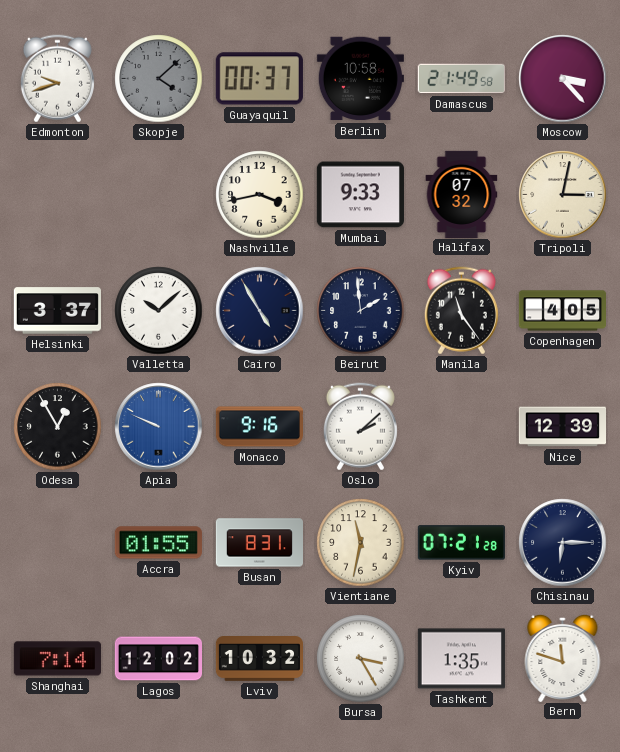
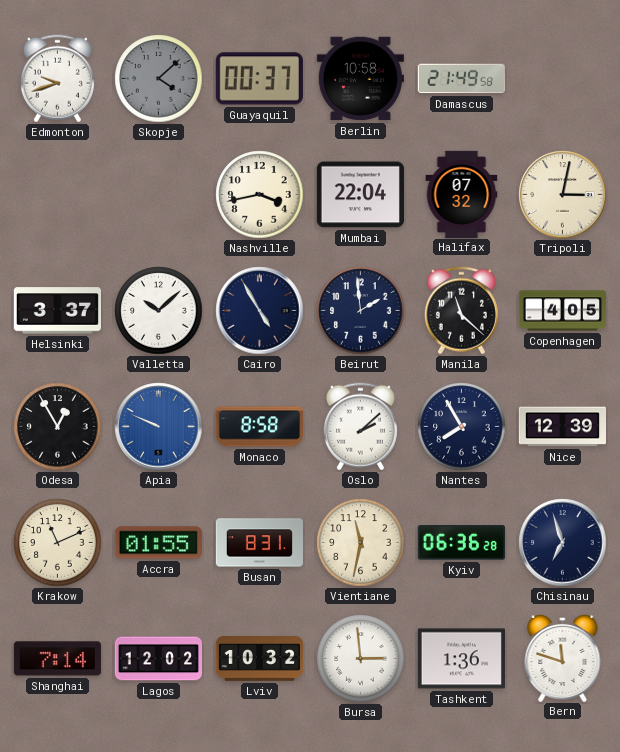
Moscow: 3:23 -> none
Mumbai: 9:33 -> 22:04
Manila: 11:24 -> 11:22
Monaco: 9:16 -> 8:58
Nantes: none -> 7:55
Krakow: none -> 11:11
Kyiv: 07:21 -> 06:36
Chisinau: 6:15 -> 6:57
Bursa: 3:25 -> 2:59
Tashkent: 1:35 -> 1:36
